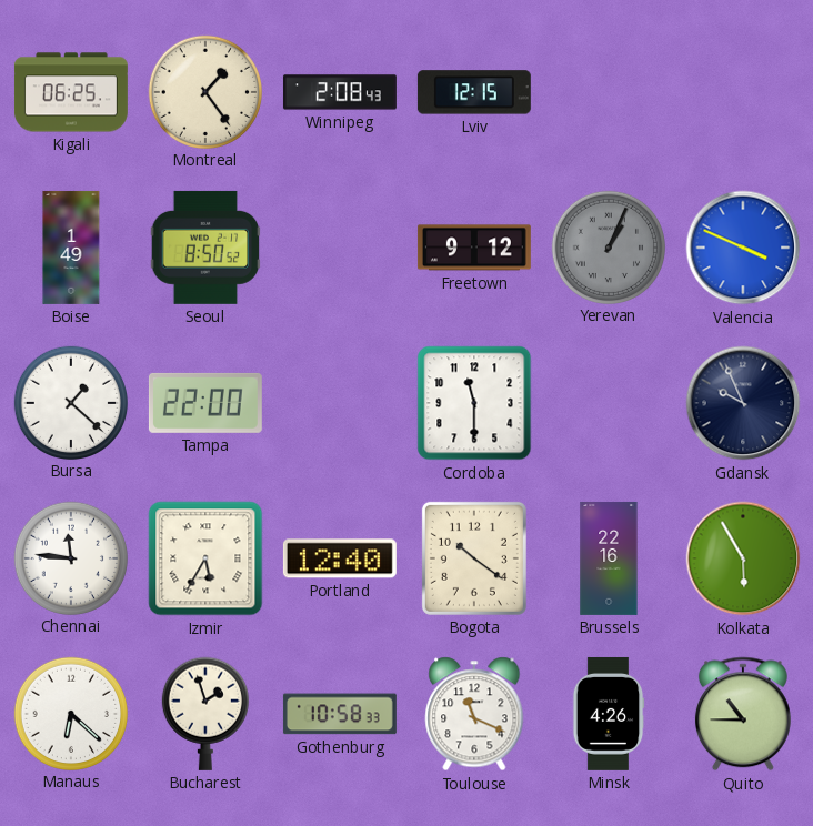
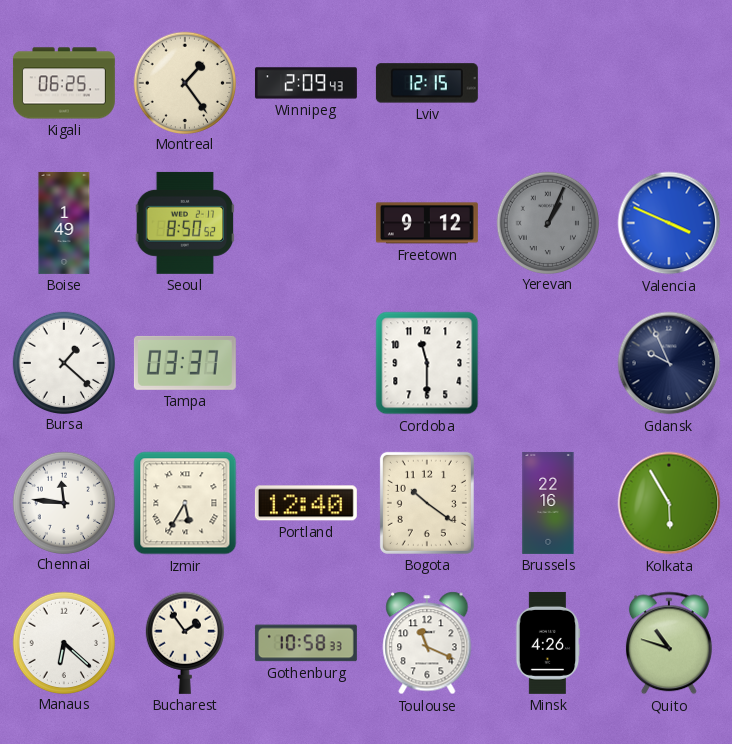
Winnipeg: 2:08 -> 2:09
Tampa: 22:00 -> 03:37
Bucharest: 1:57 -> 1:54
Quito: 10:45 -> 10:48
